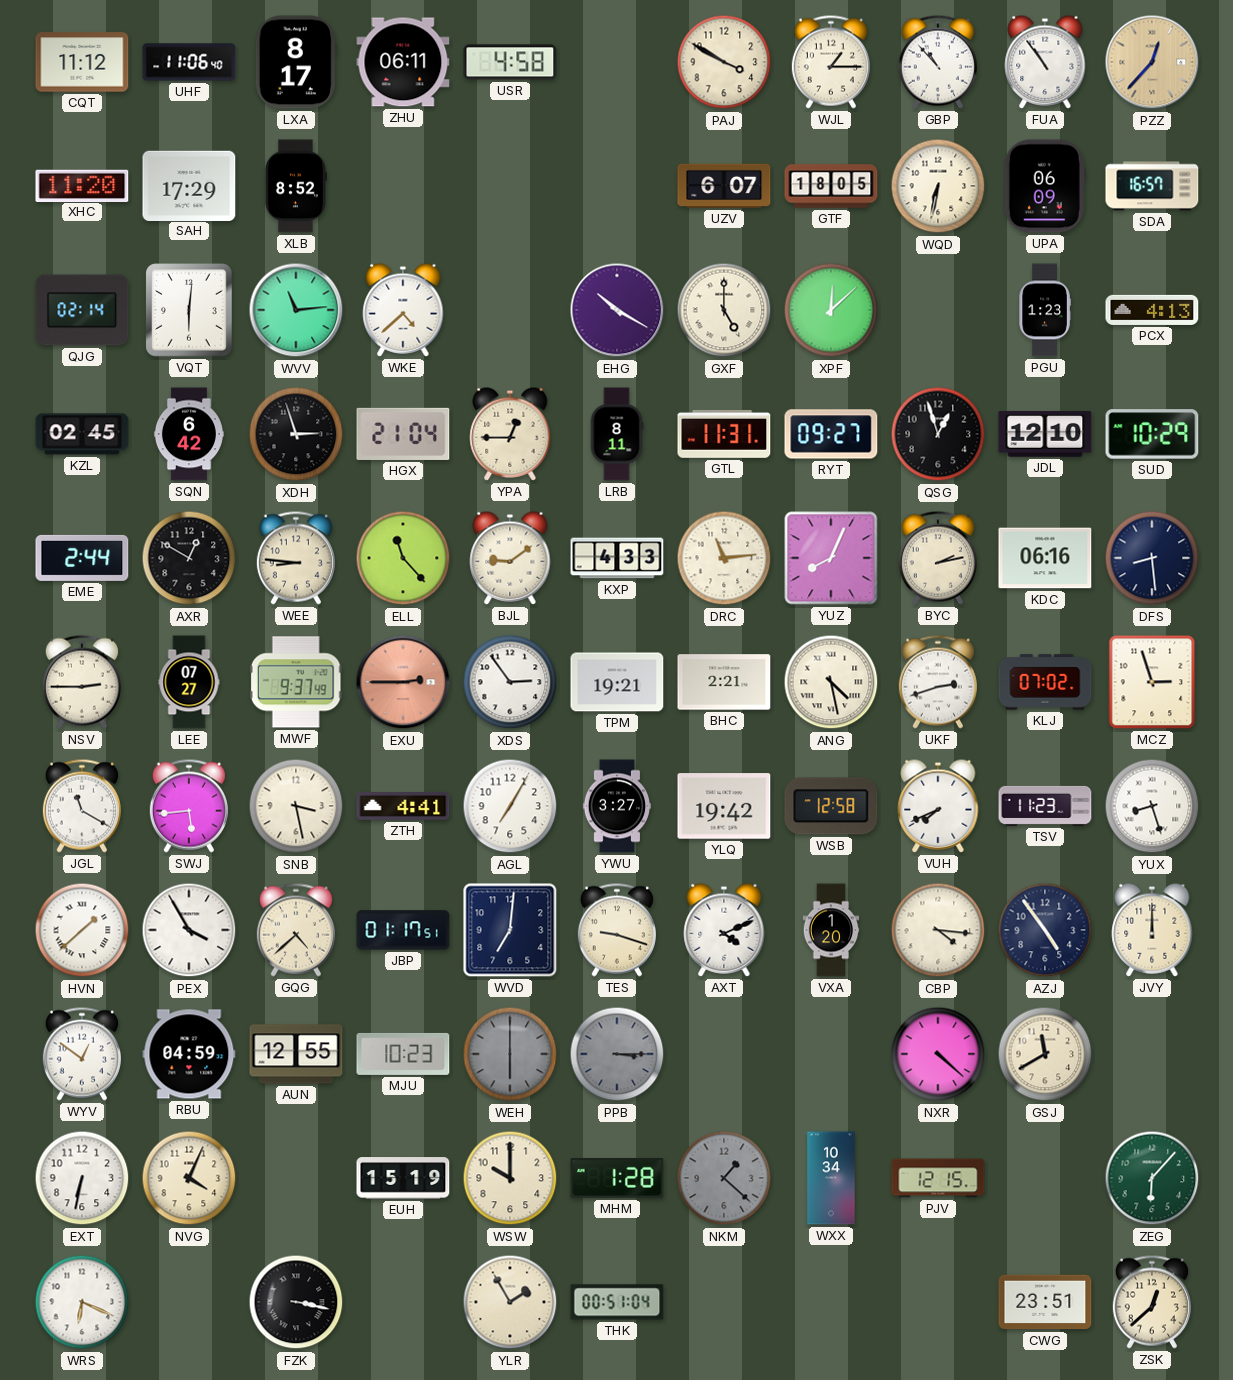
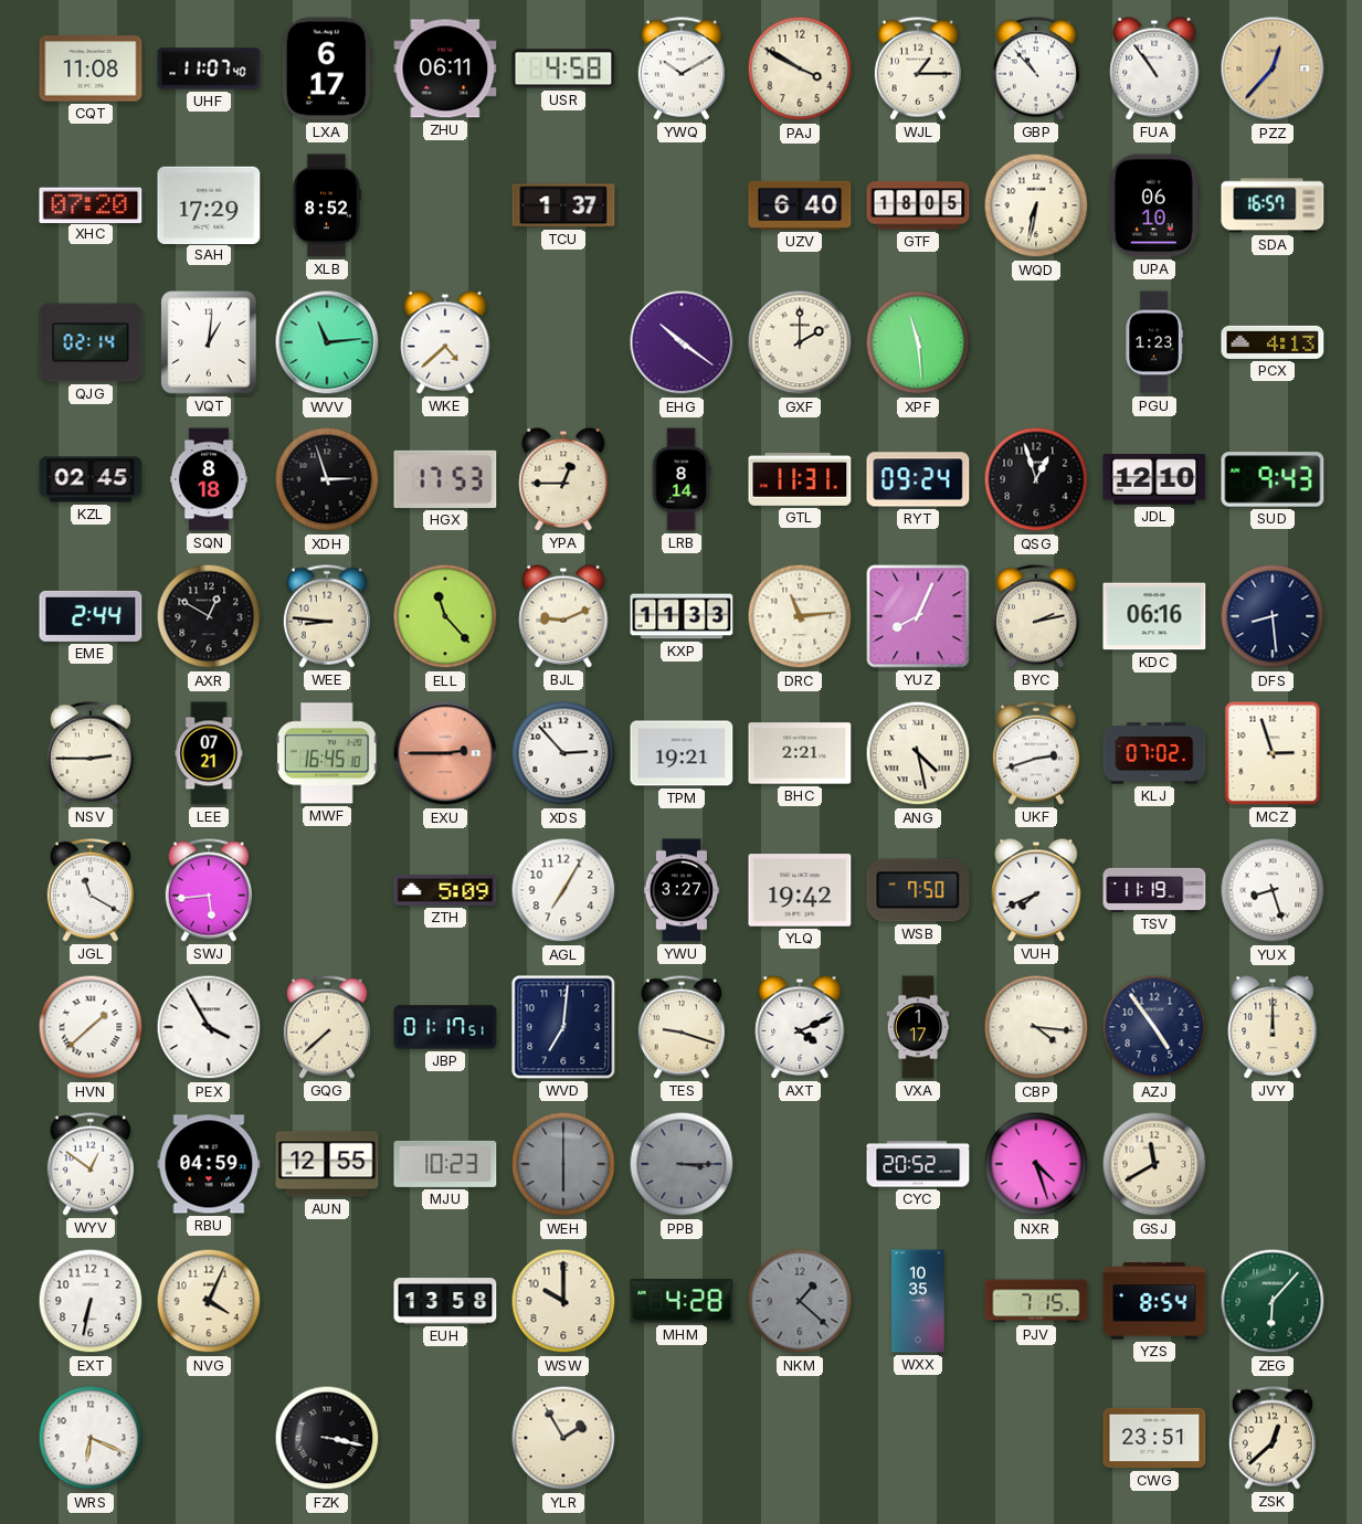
CQT: 11:12 -> 11:08
UHF: 11:06 -> 11:07
LXA: 8:17 -> 6:17
YWQ: none -> 10:10
XHC: 11:20 -> 07:20
TCU: none -> 1:37
UZV: 6:07 -> 6:40
UPA: 06:09 -> 06:10
VQT: 6:01 -> 1:01
EHG: 10:20 -> 10:21
GXF: 5:00 -> 2:00
XPF: 12:08 -> 11:29
SQN: 6:42 -> 8:18
HGX: 21:04 -> 17:53
LRB: 8:11 -> 8:14
RYT: 09:27 -> 09:24
SUD: 10:29 -> 9:43
BJL: 9:09 -> 9:11
KXP: 4:33 -> 11:33
LEE: 07:27 -> 07:21
MWF: 9:37 -> 16:45
XDS: 2:54 -> 2:53
SNB: 3:28 -> none
ZTH: 4:41 -> 5:09
WSB: 12:58 -> 7:50
TSV: 11:23 -> 11:19
GQG: 4:38 -> 7:38
VXA: 1:20 -> 1:17
CYC: none -> 20:52
NXR: 4:22 -> 4:27
EUH: 15:19 -> 13:58
MHM: 1:28 -> 4:28
WXX: 10:34 -> 10:35
PJV: 12:15 -> 7:15
YZS: none -> 8:54
THK: 00:51 -> none
